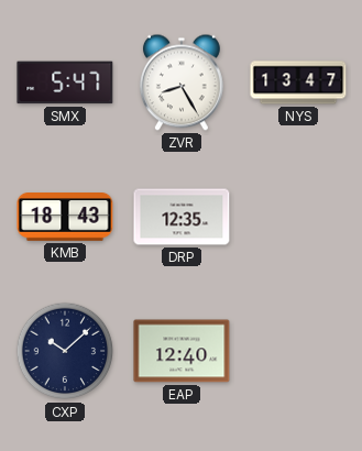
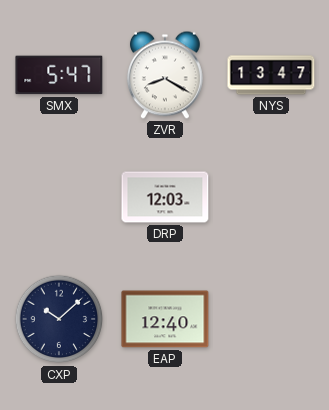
ZVR: 8:25 -> 8:20
KMB: 18:43 -> none
DRP: 12:35 -> 12:03
